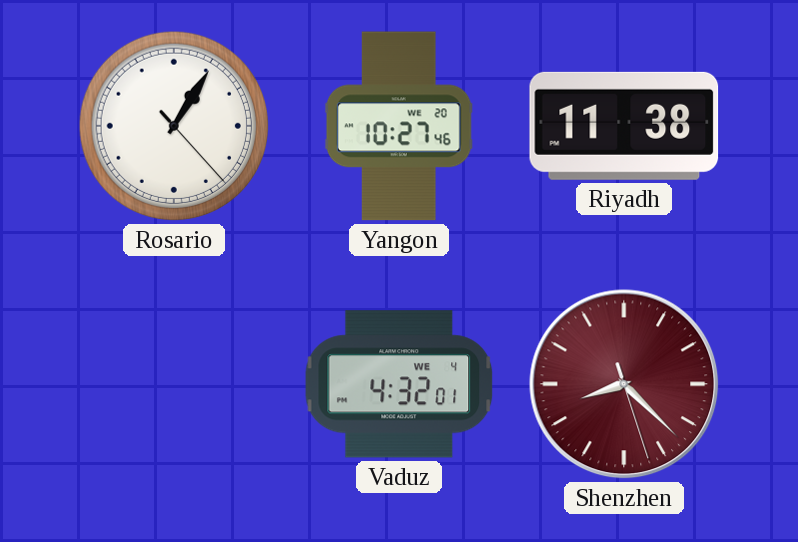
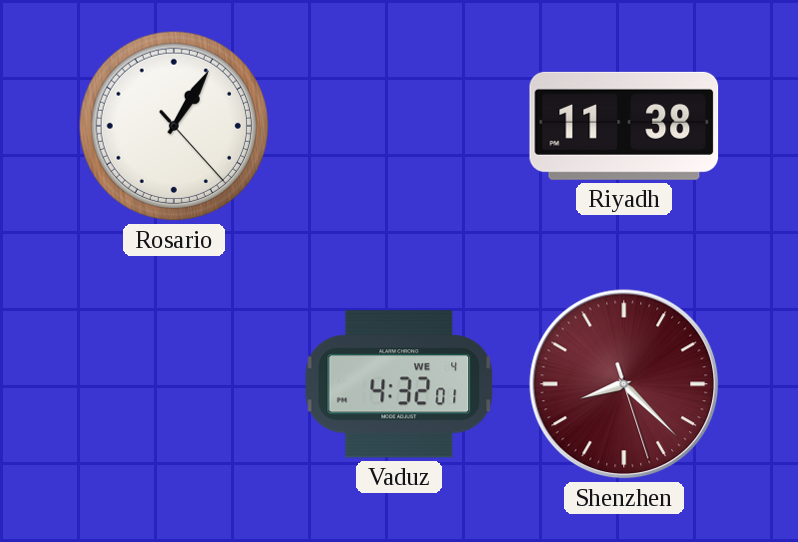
Yangon: 10:27 -> none
